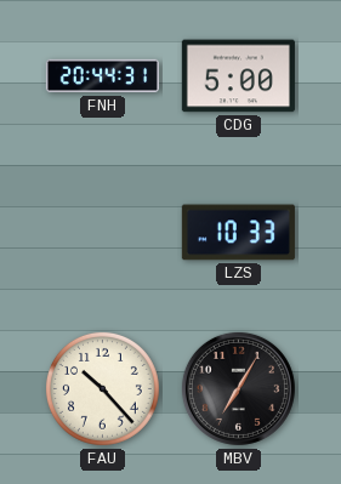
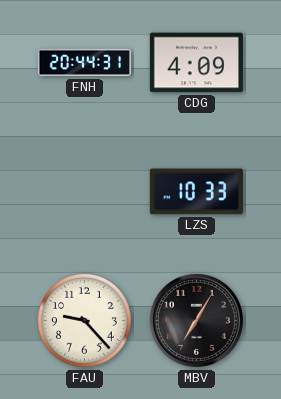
CDG: 5:00 -> 4:09
FAU: 10:23 -> 9:23
